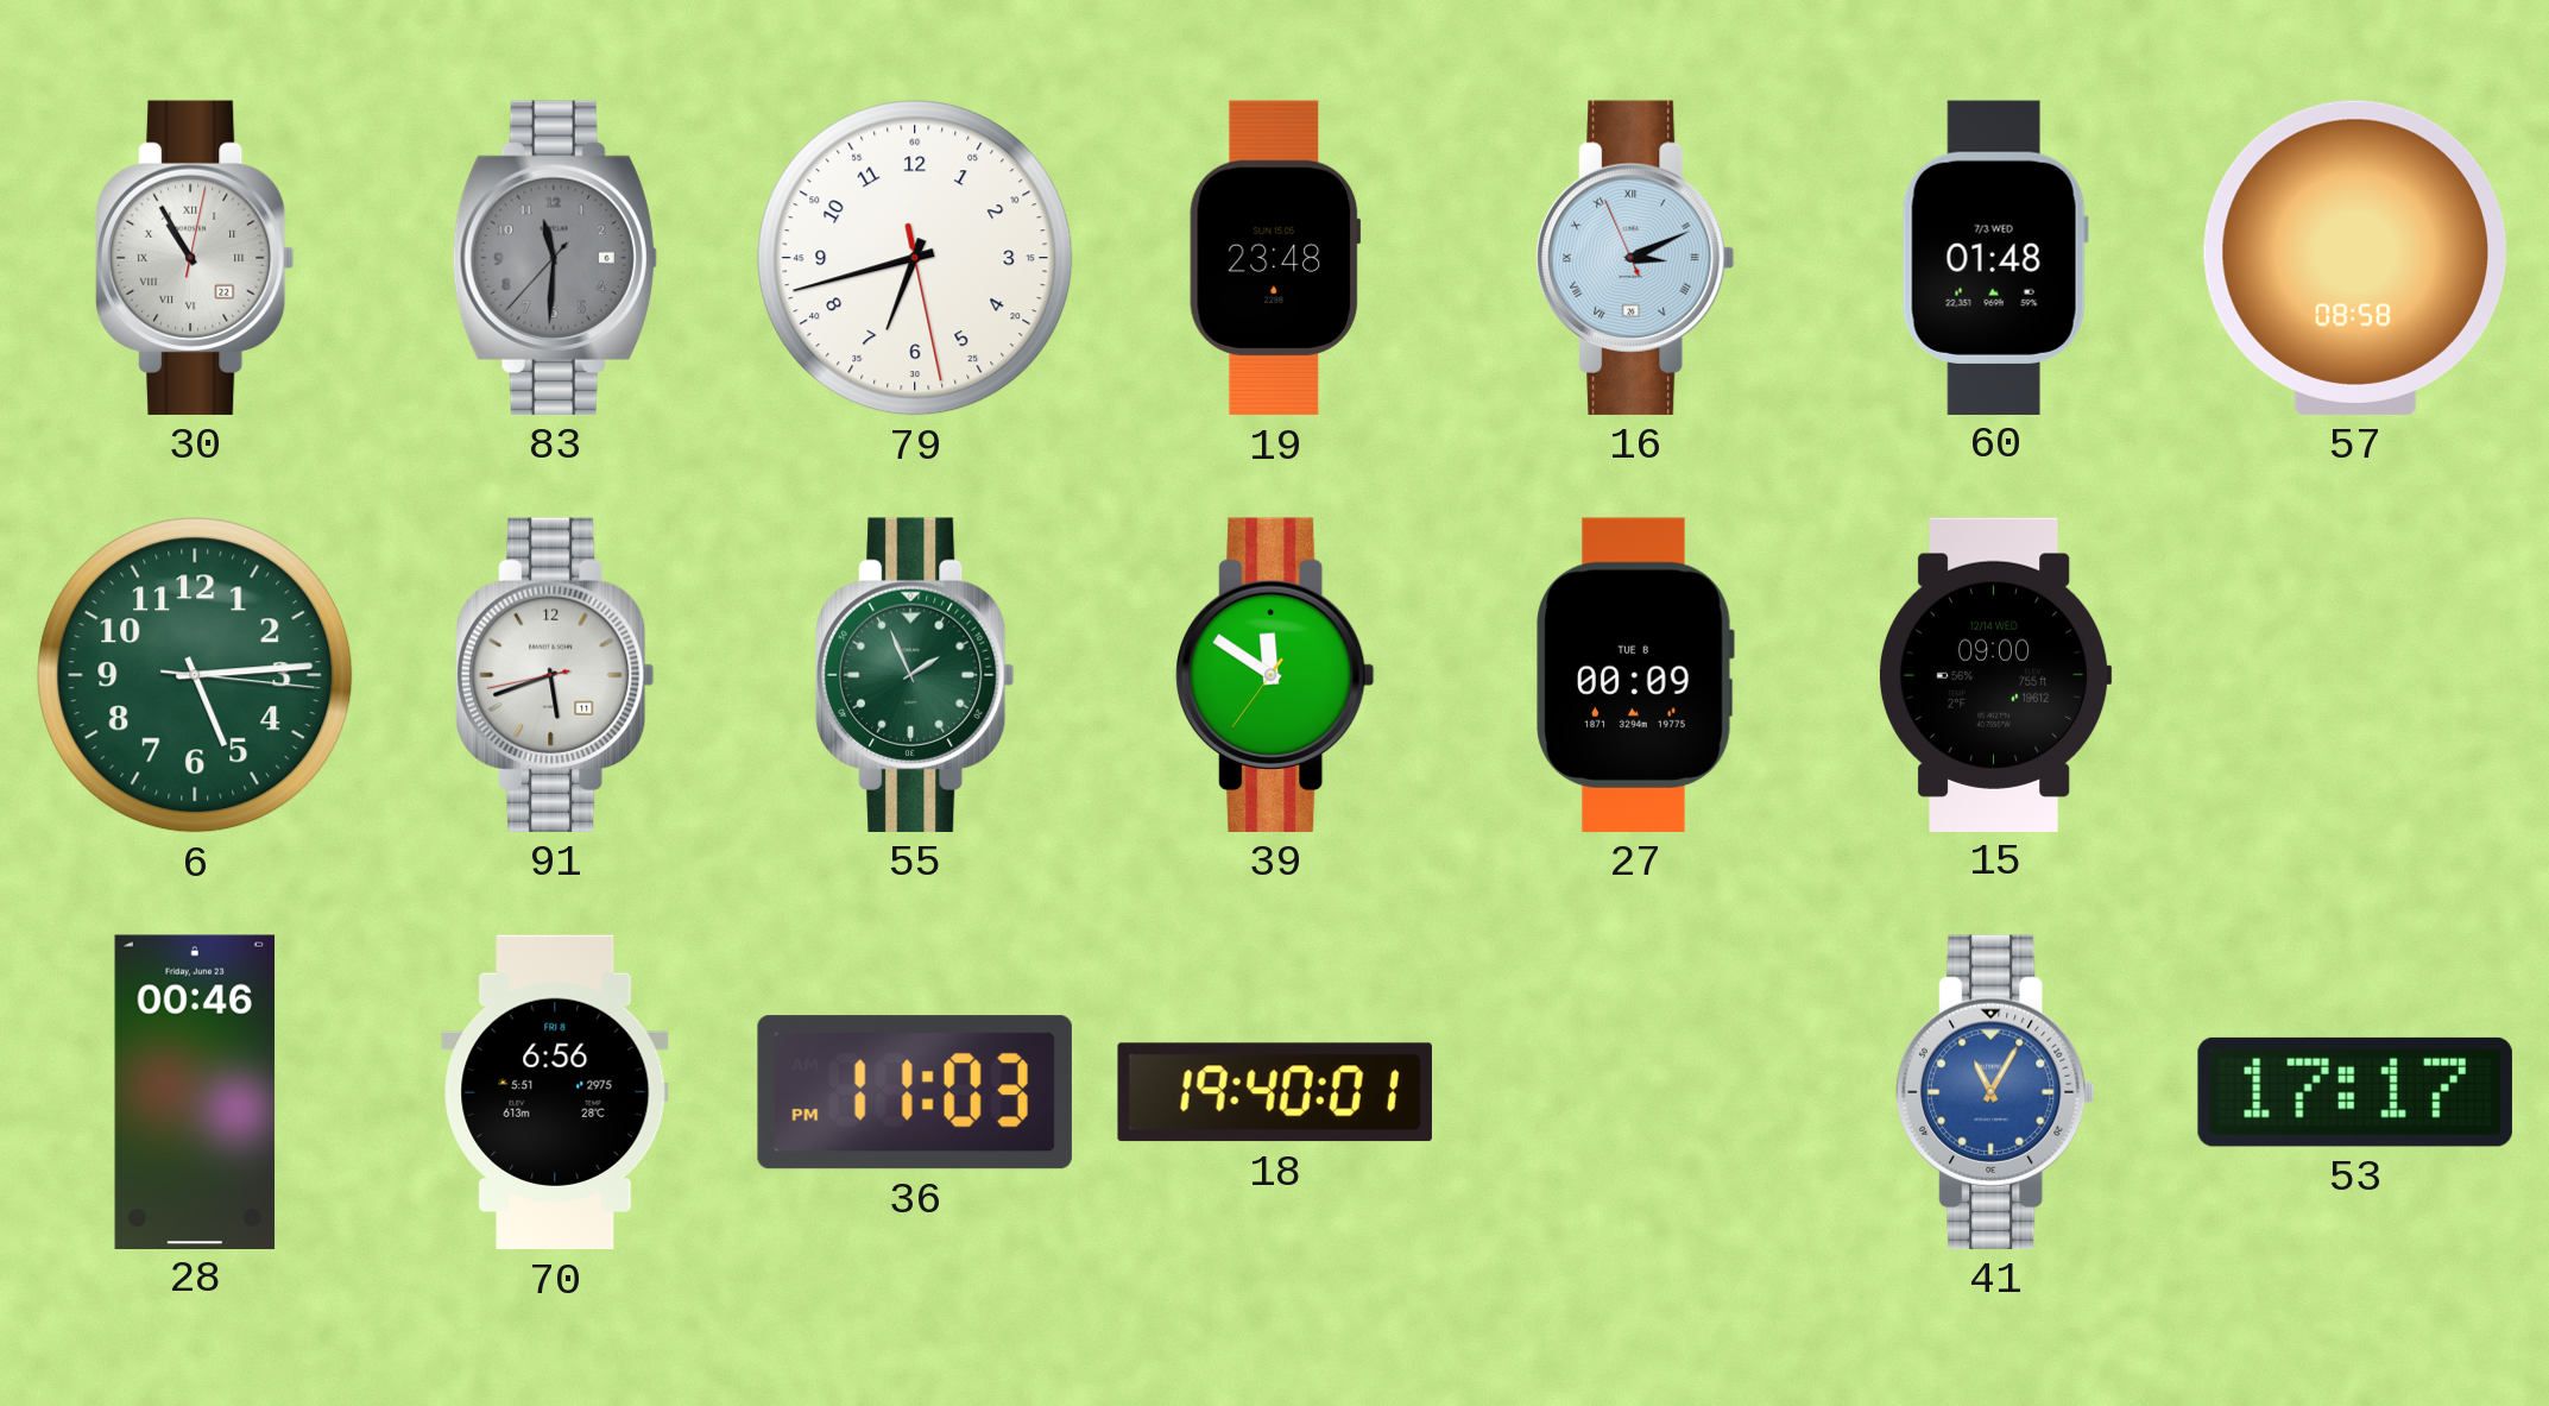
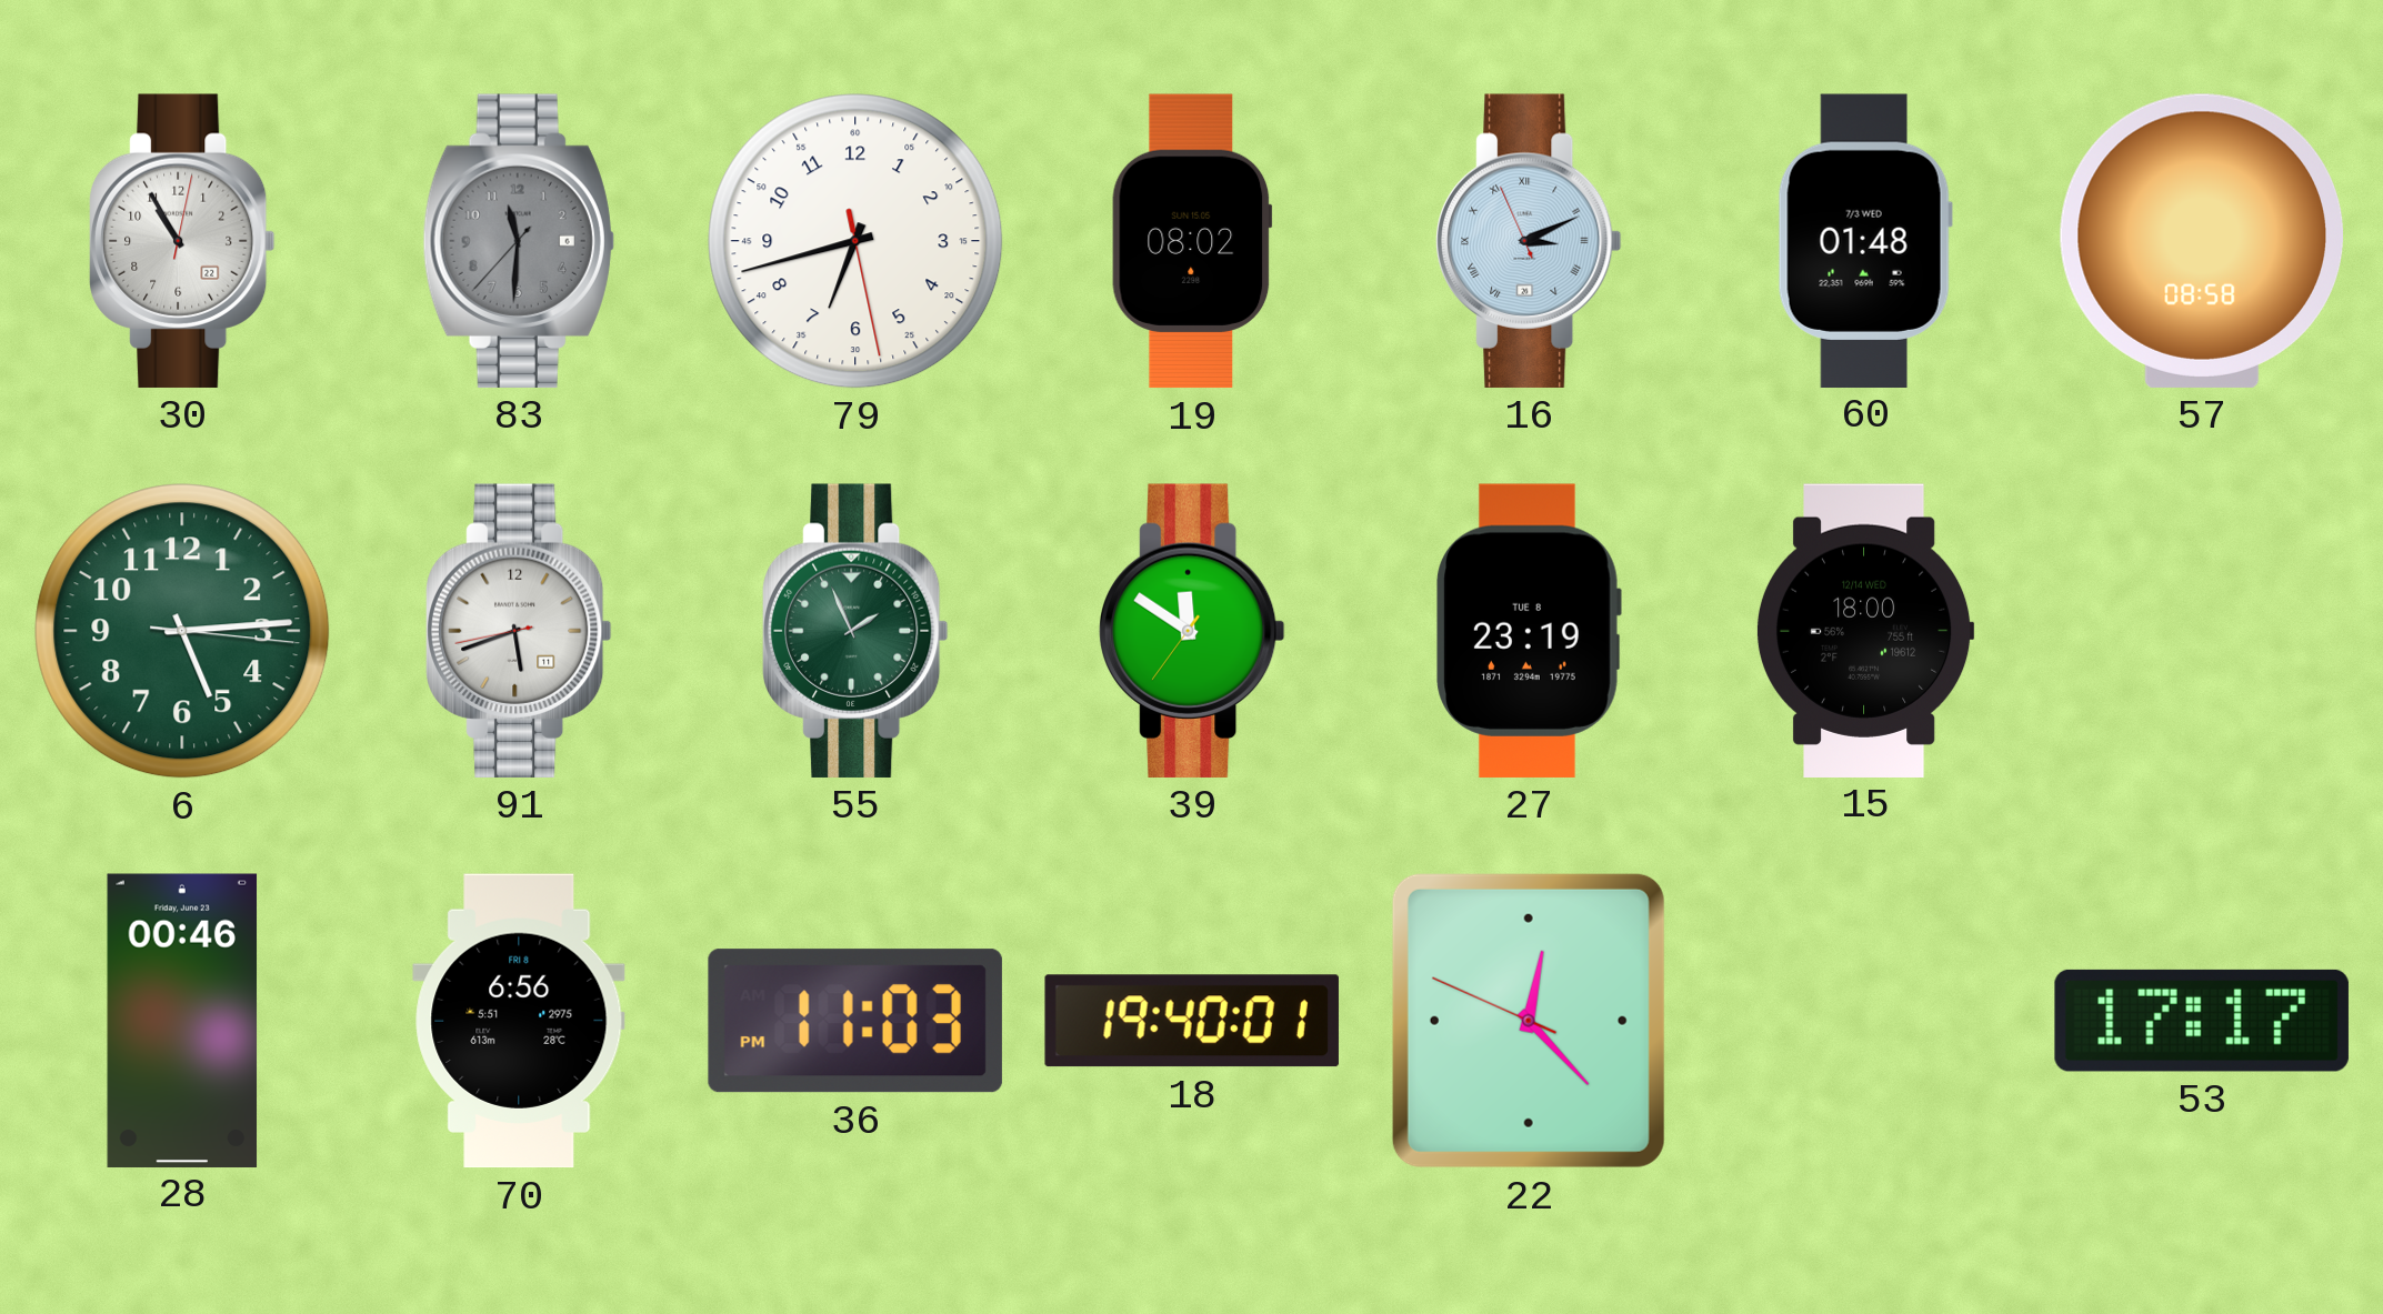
30 numerals: Roman -> Arabic
19: 23:48 -> 08:02
27: 00:09 -> 23:19
15: 09:00 -> 18:00
22: none -> 12:22
41: 11:05 -> none
